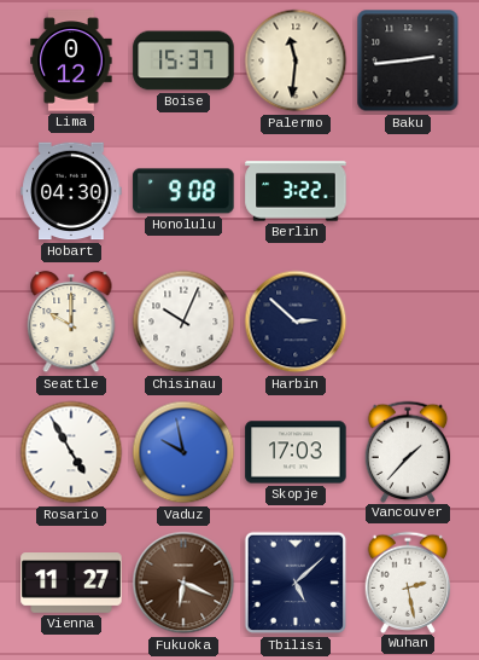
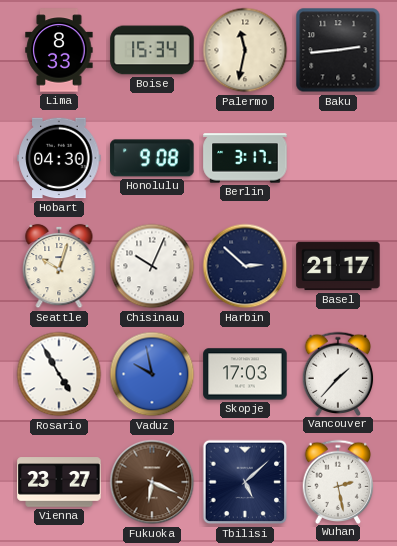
Lima: 0:12 -> 8:33
Boise: 15:37 -> 15:34
Palermo: 11:31 -> 11:32
Berlin: 3:22 -> 3:17
Seattle: 10:00 -> 10:03
Basel: none -> 21:17
Vienna: 11:27 -> 23:27
